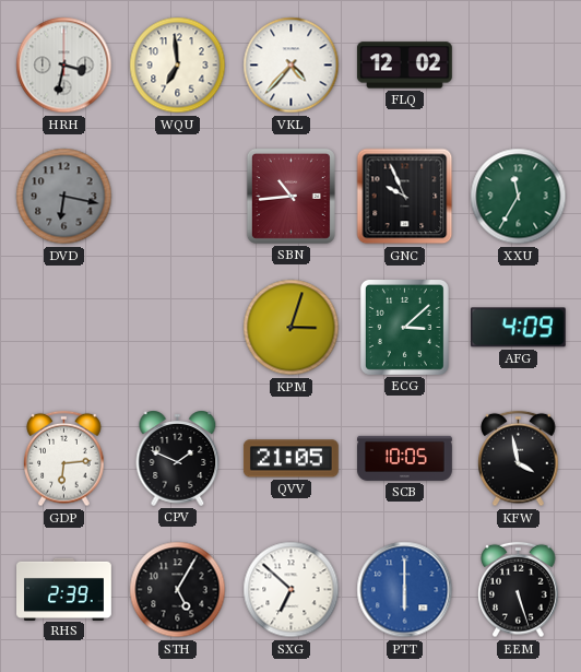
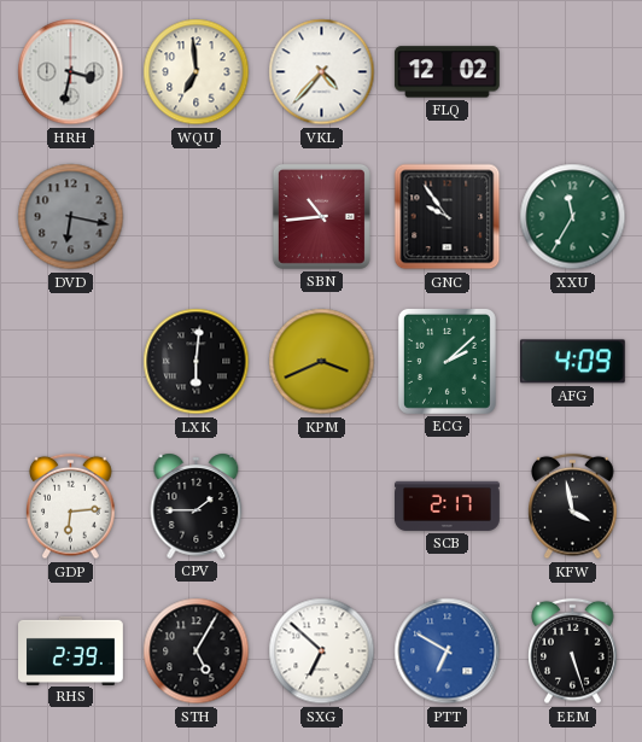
GNC: 9:56 -> 9:54
LXK: none -> 6:01
KPM: 3:03 -> 3:41
ECG: 3:08 -> 2:08
CPV: 1:49 -> 1:45
QVV: 21:05 -> none
SCB: 10:05 -> 2:17
PTT: 6:00 -> 6:50
